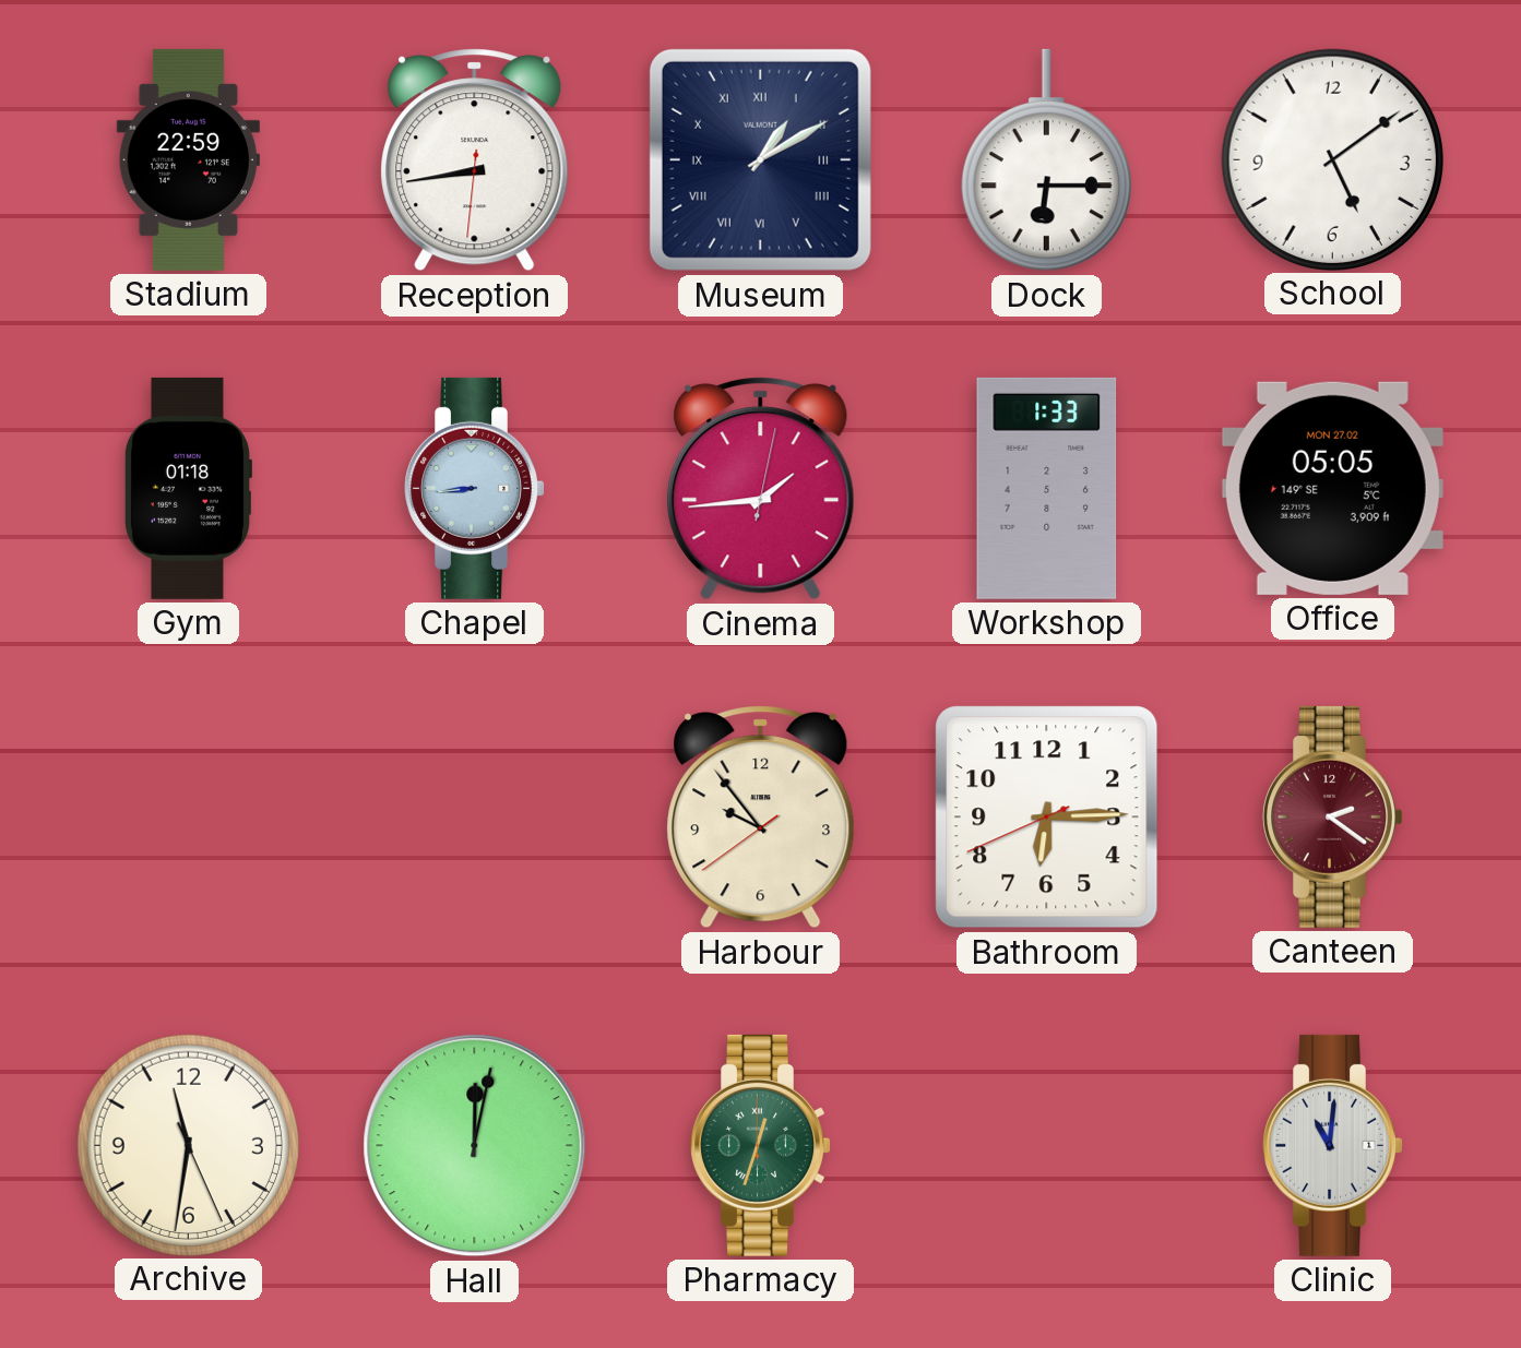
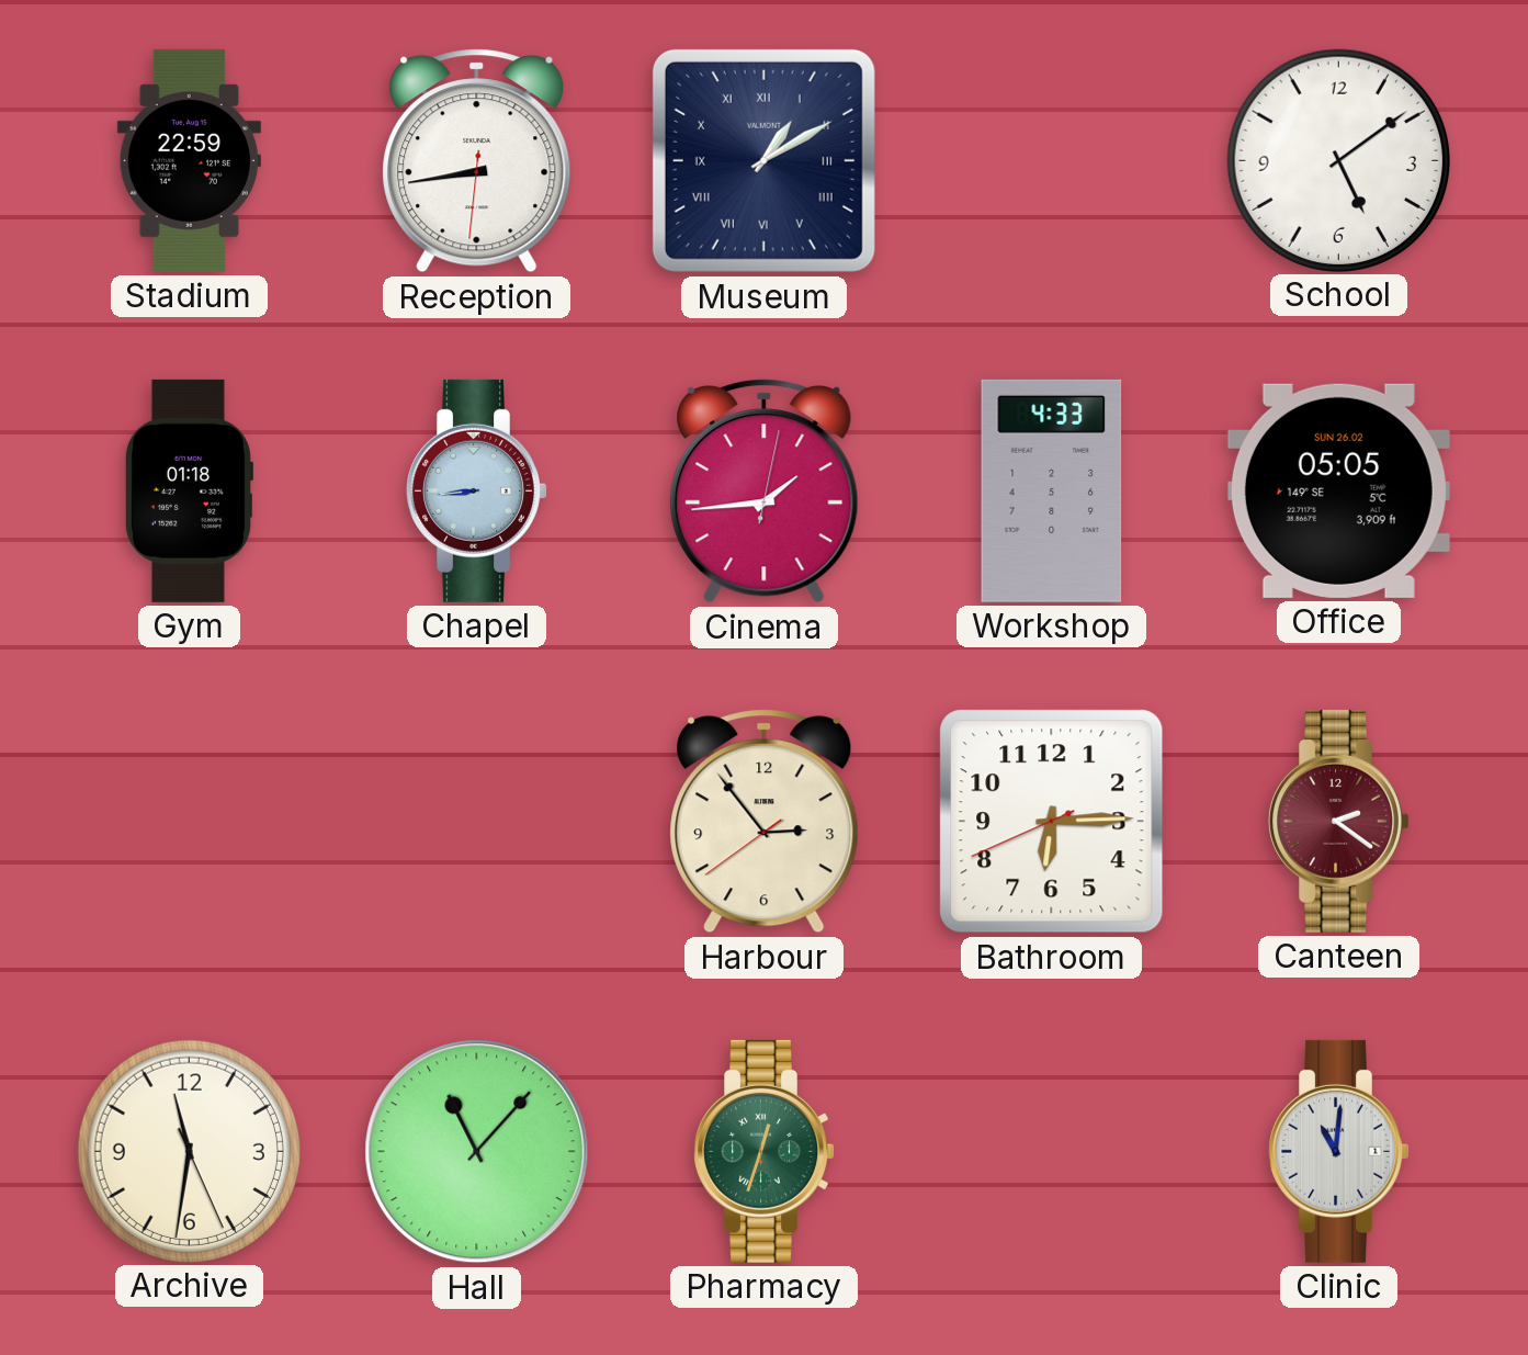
Dock: 6:15 -> none
Workshop: 1:33 -> 4:33
Office date: MON 27.02 -> SUN 26.02
Harbour: 9:53 -> 2:53
Hall: 12:02 -> 11:07
